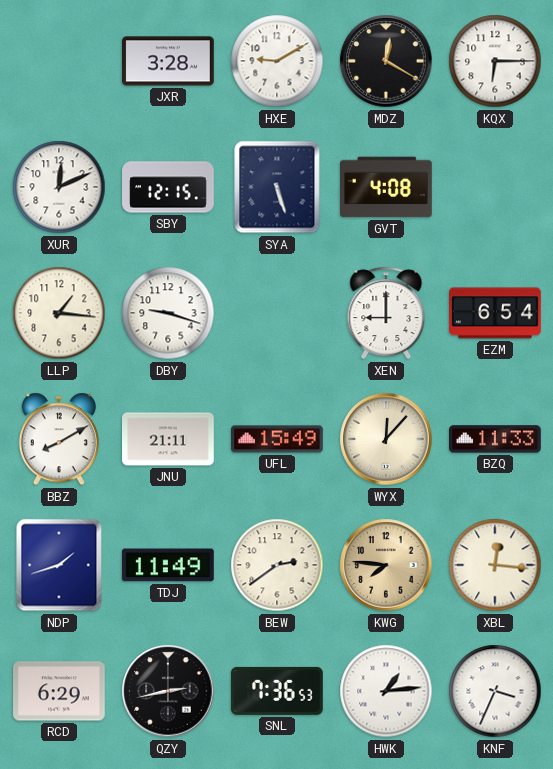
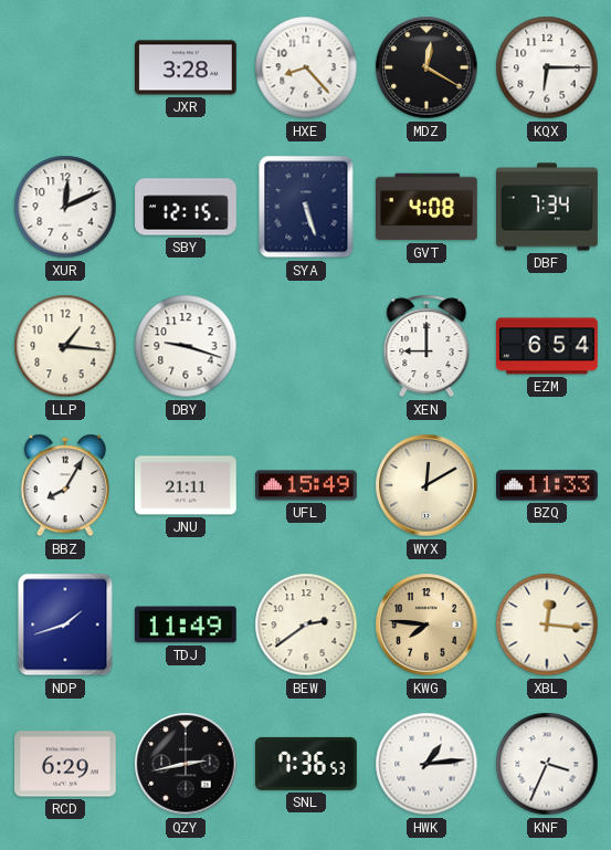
HXE: 9:10 -> 8:23
DBF: none -> 7:34
BBZ: 8:10 -> 8:05
WYX: 12:07 -> 12:10
